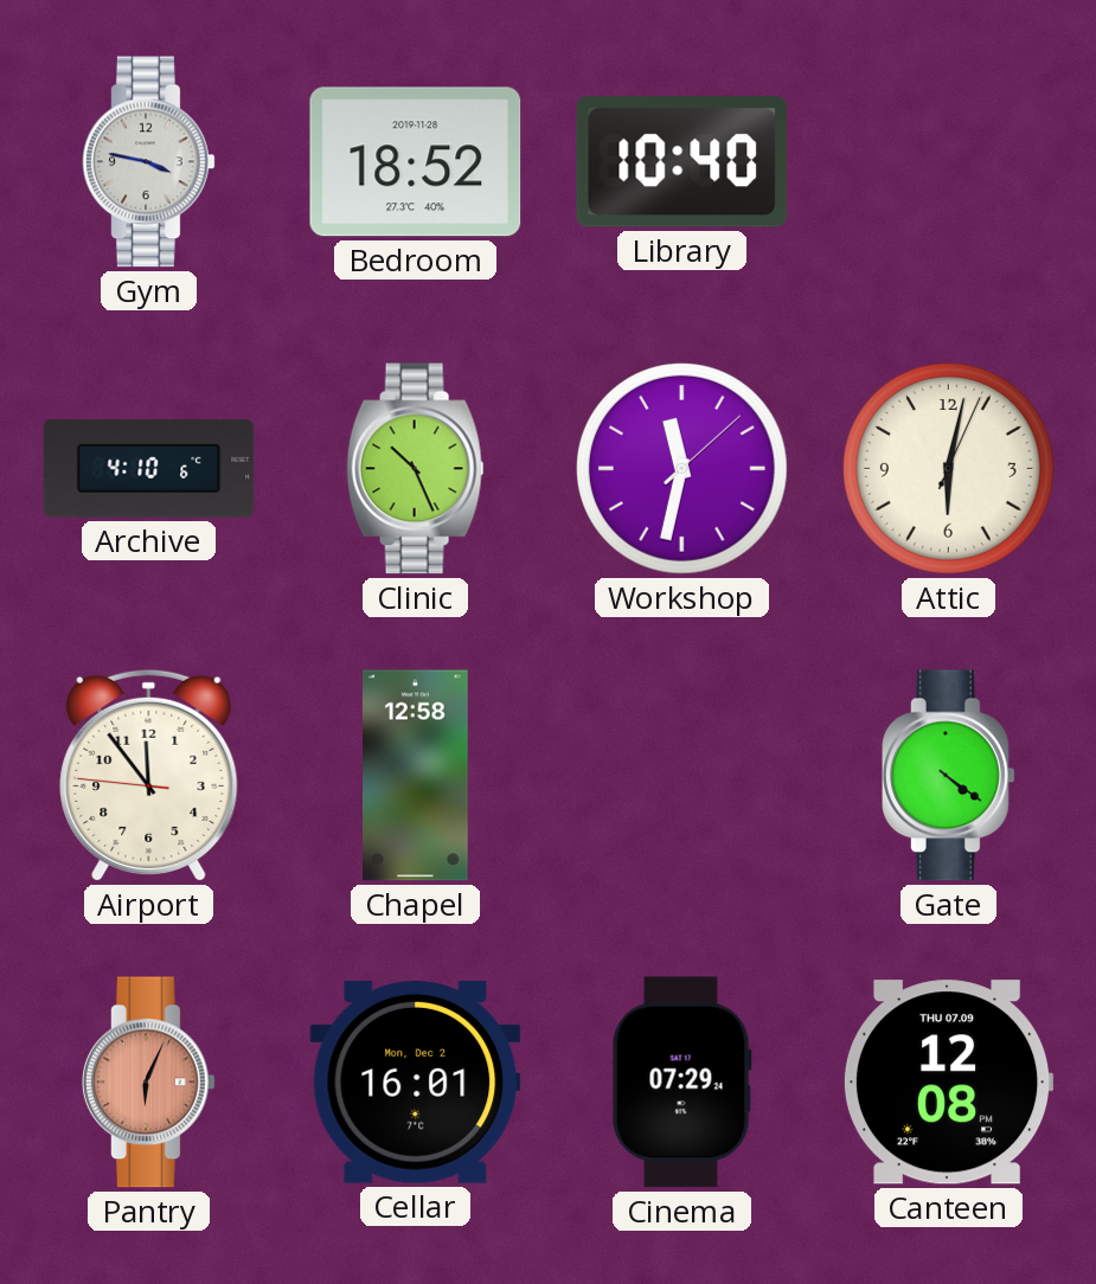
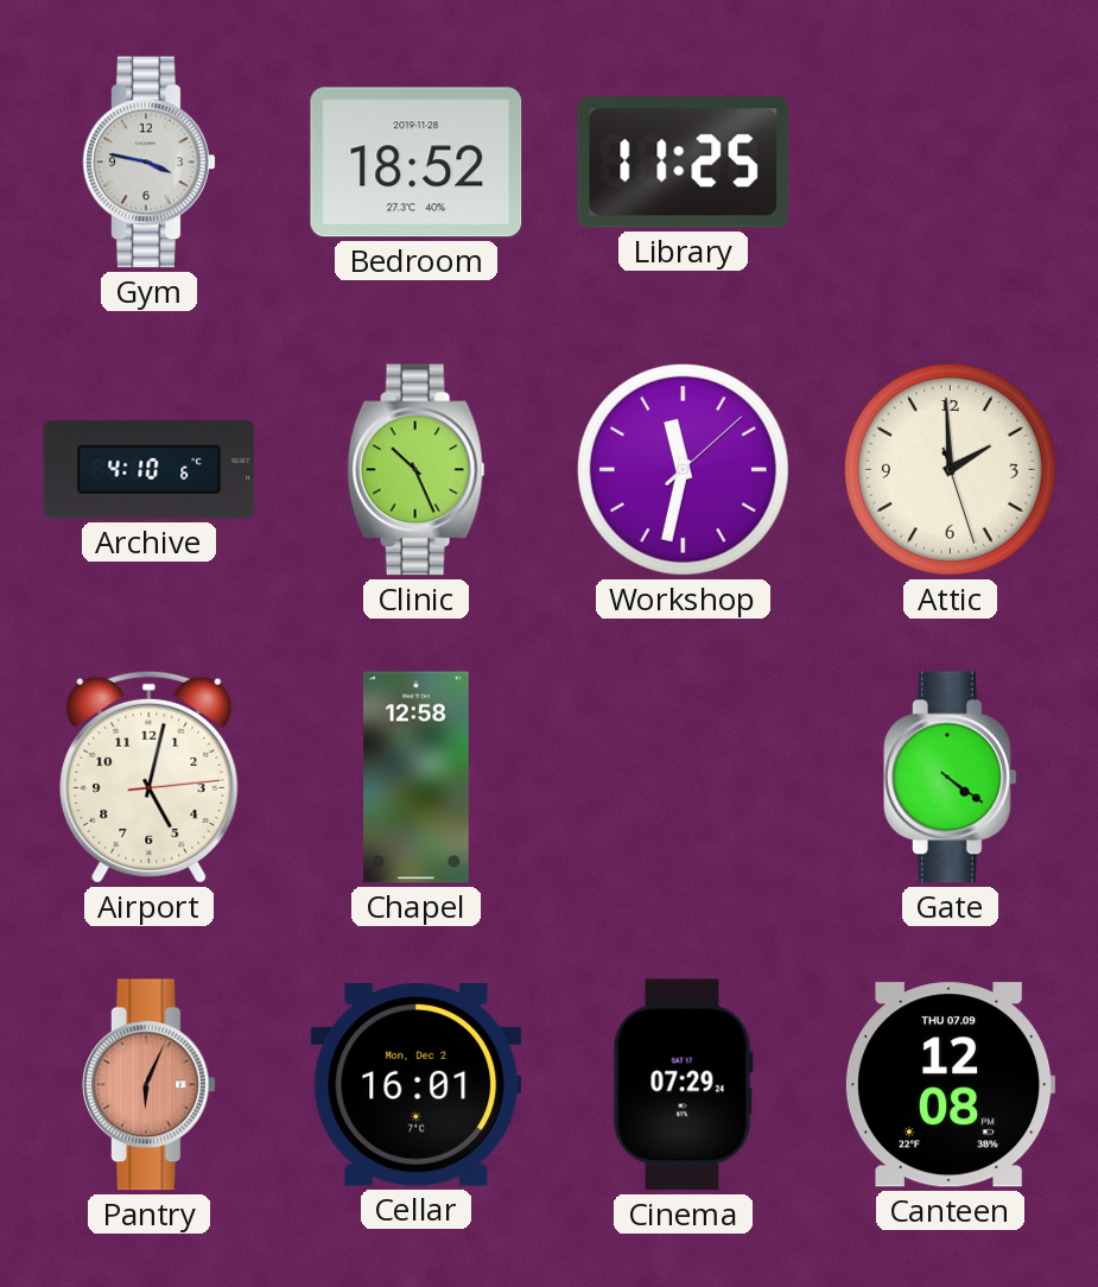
Library: 10:40 -> 11:25
Attic: 6:02 -> 1:59
Airport: 11:53 -> 5:02
